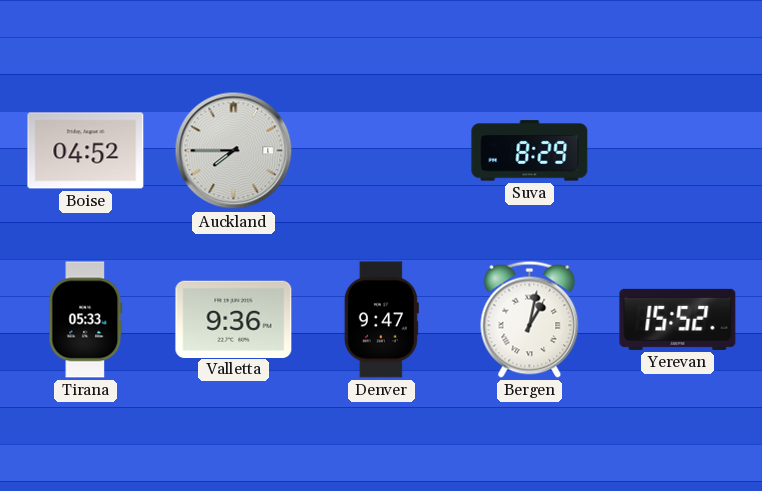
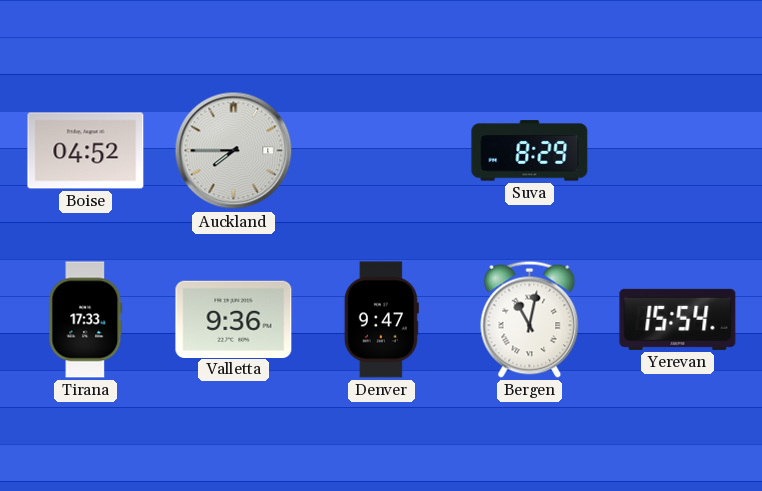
Tirana: 05:33 -> 17:33
Bergen: 1:02 -> 11:02
Yerevan: 15:52 -> 15:54
